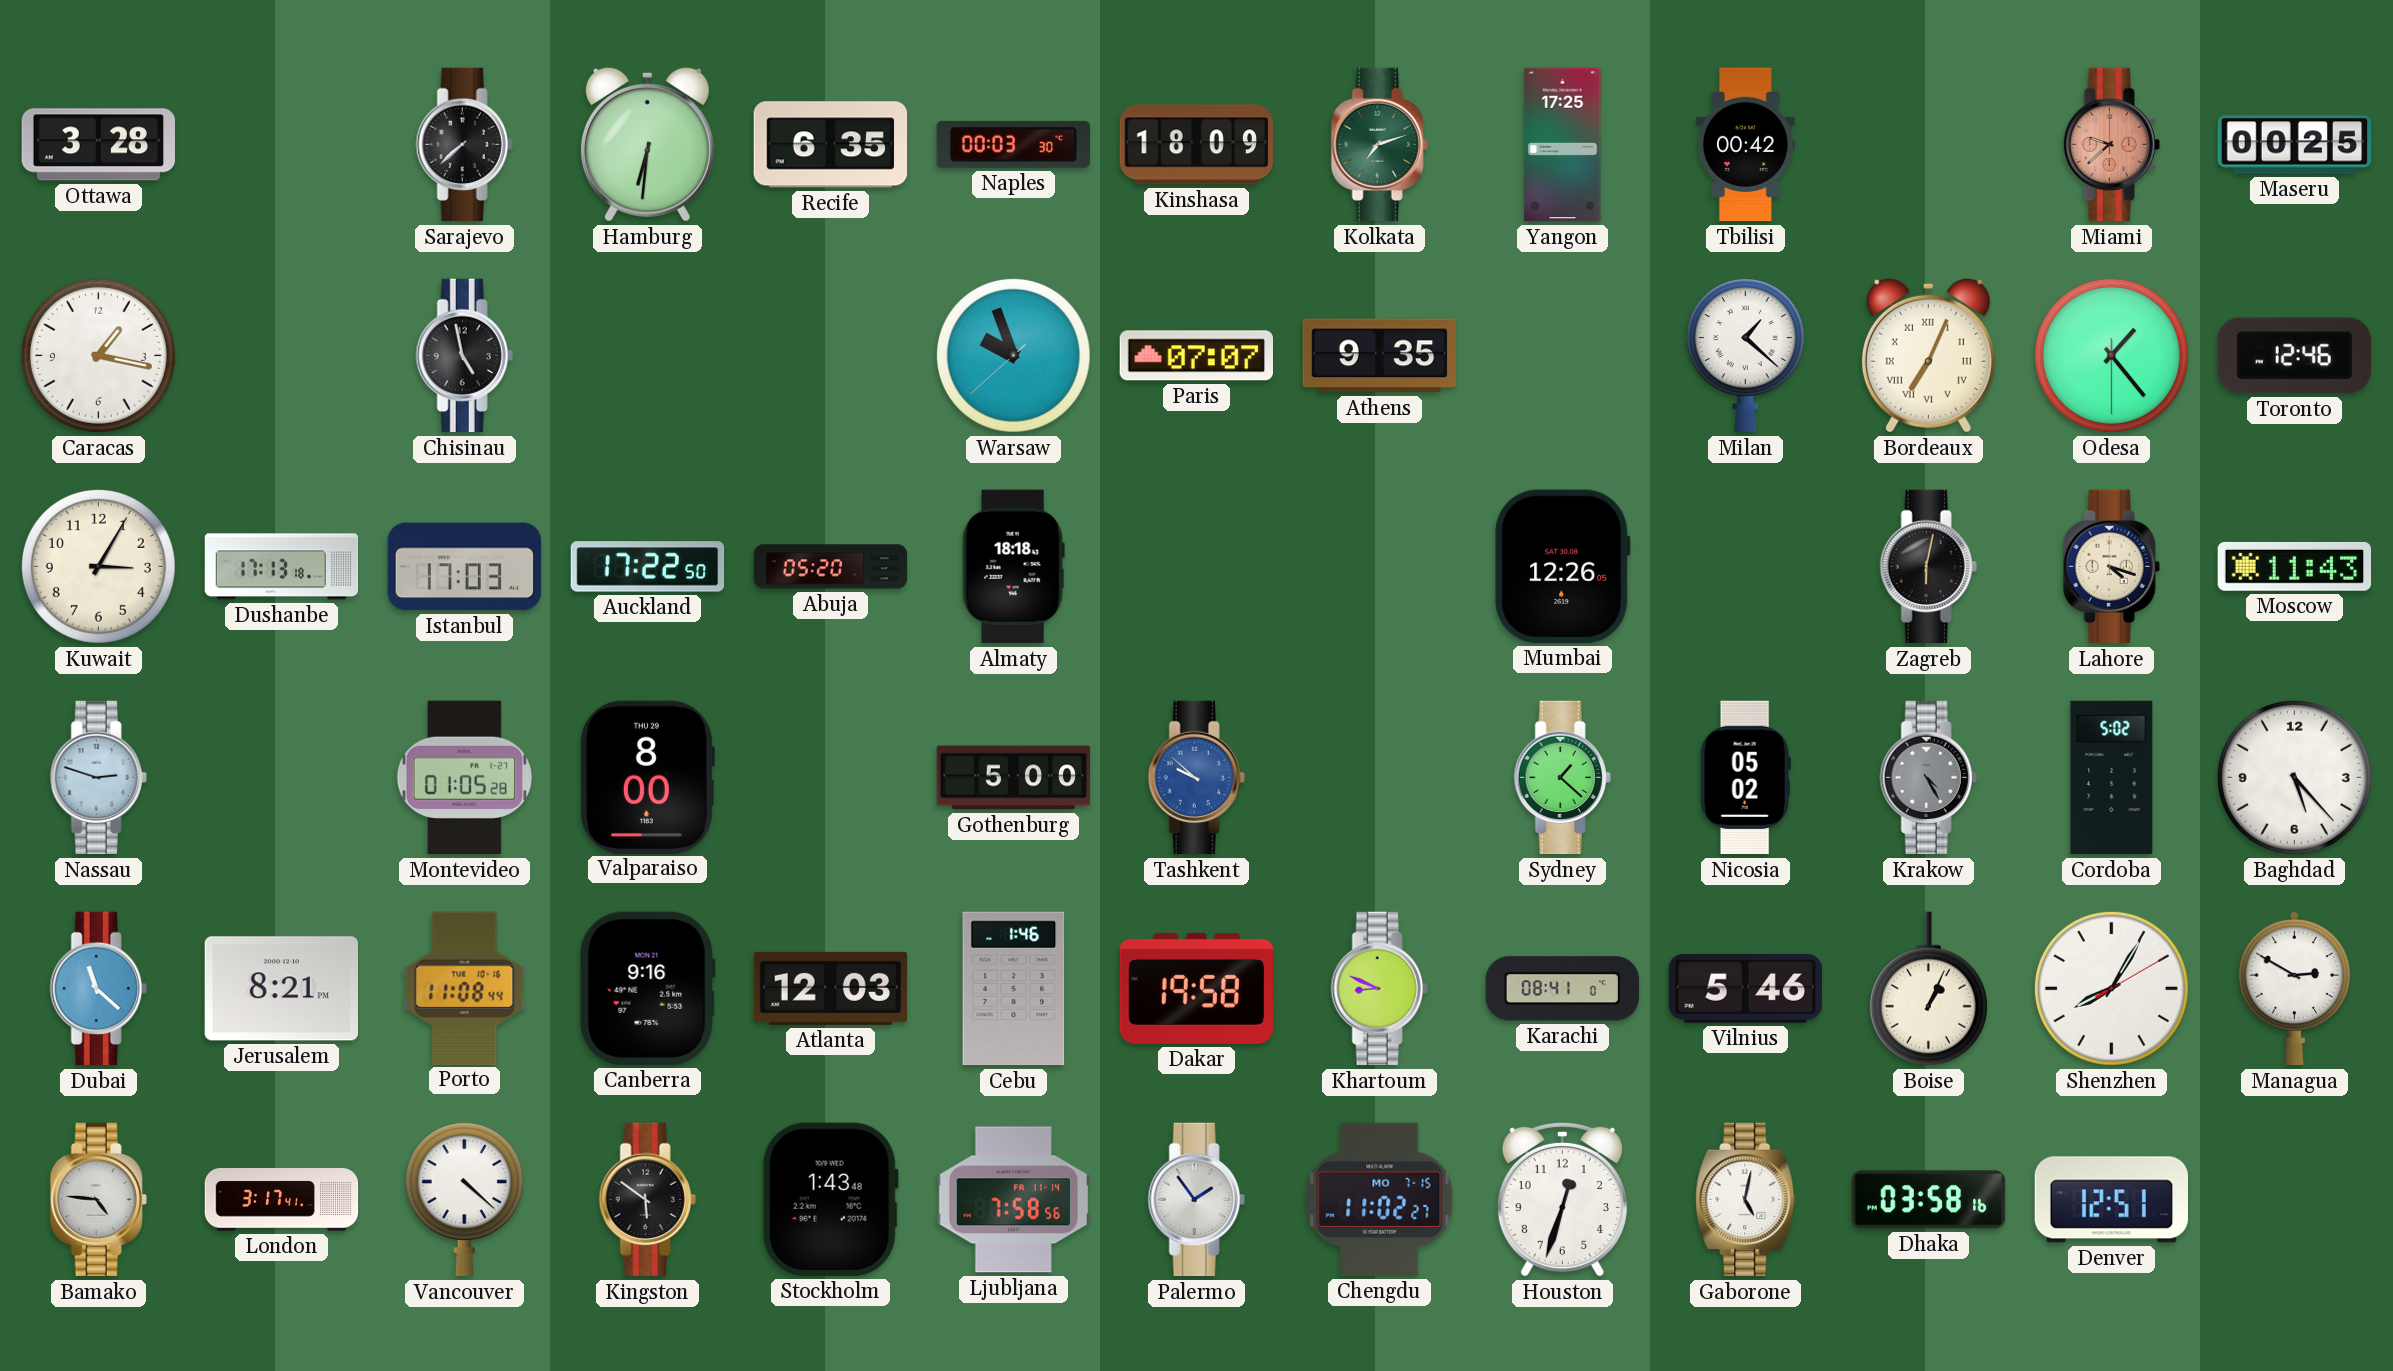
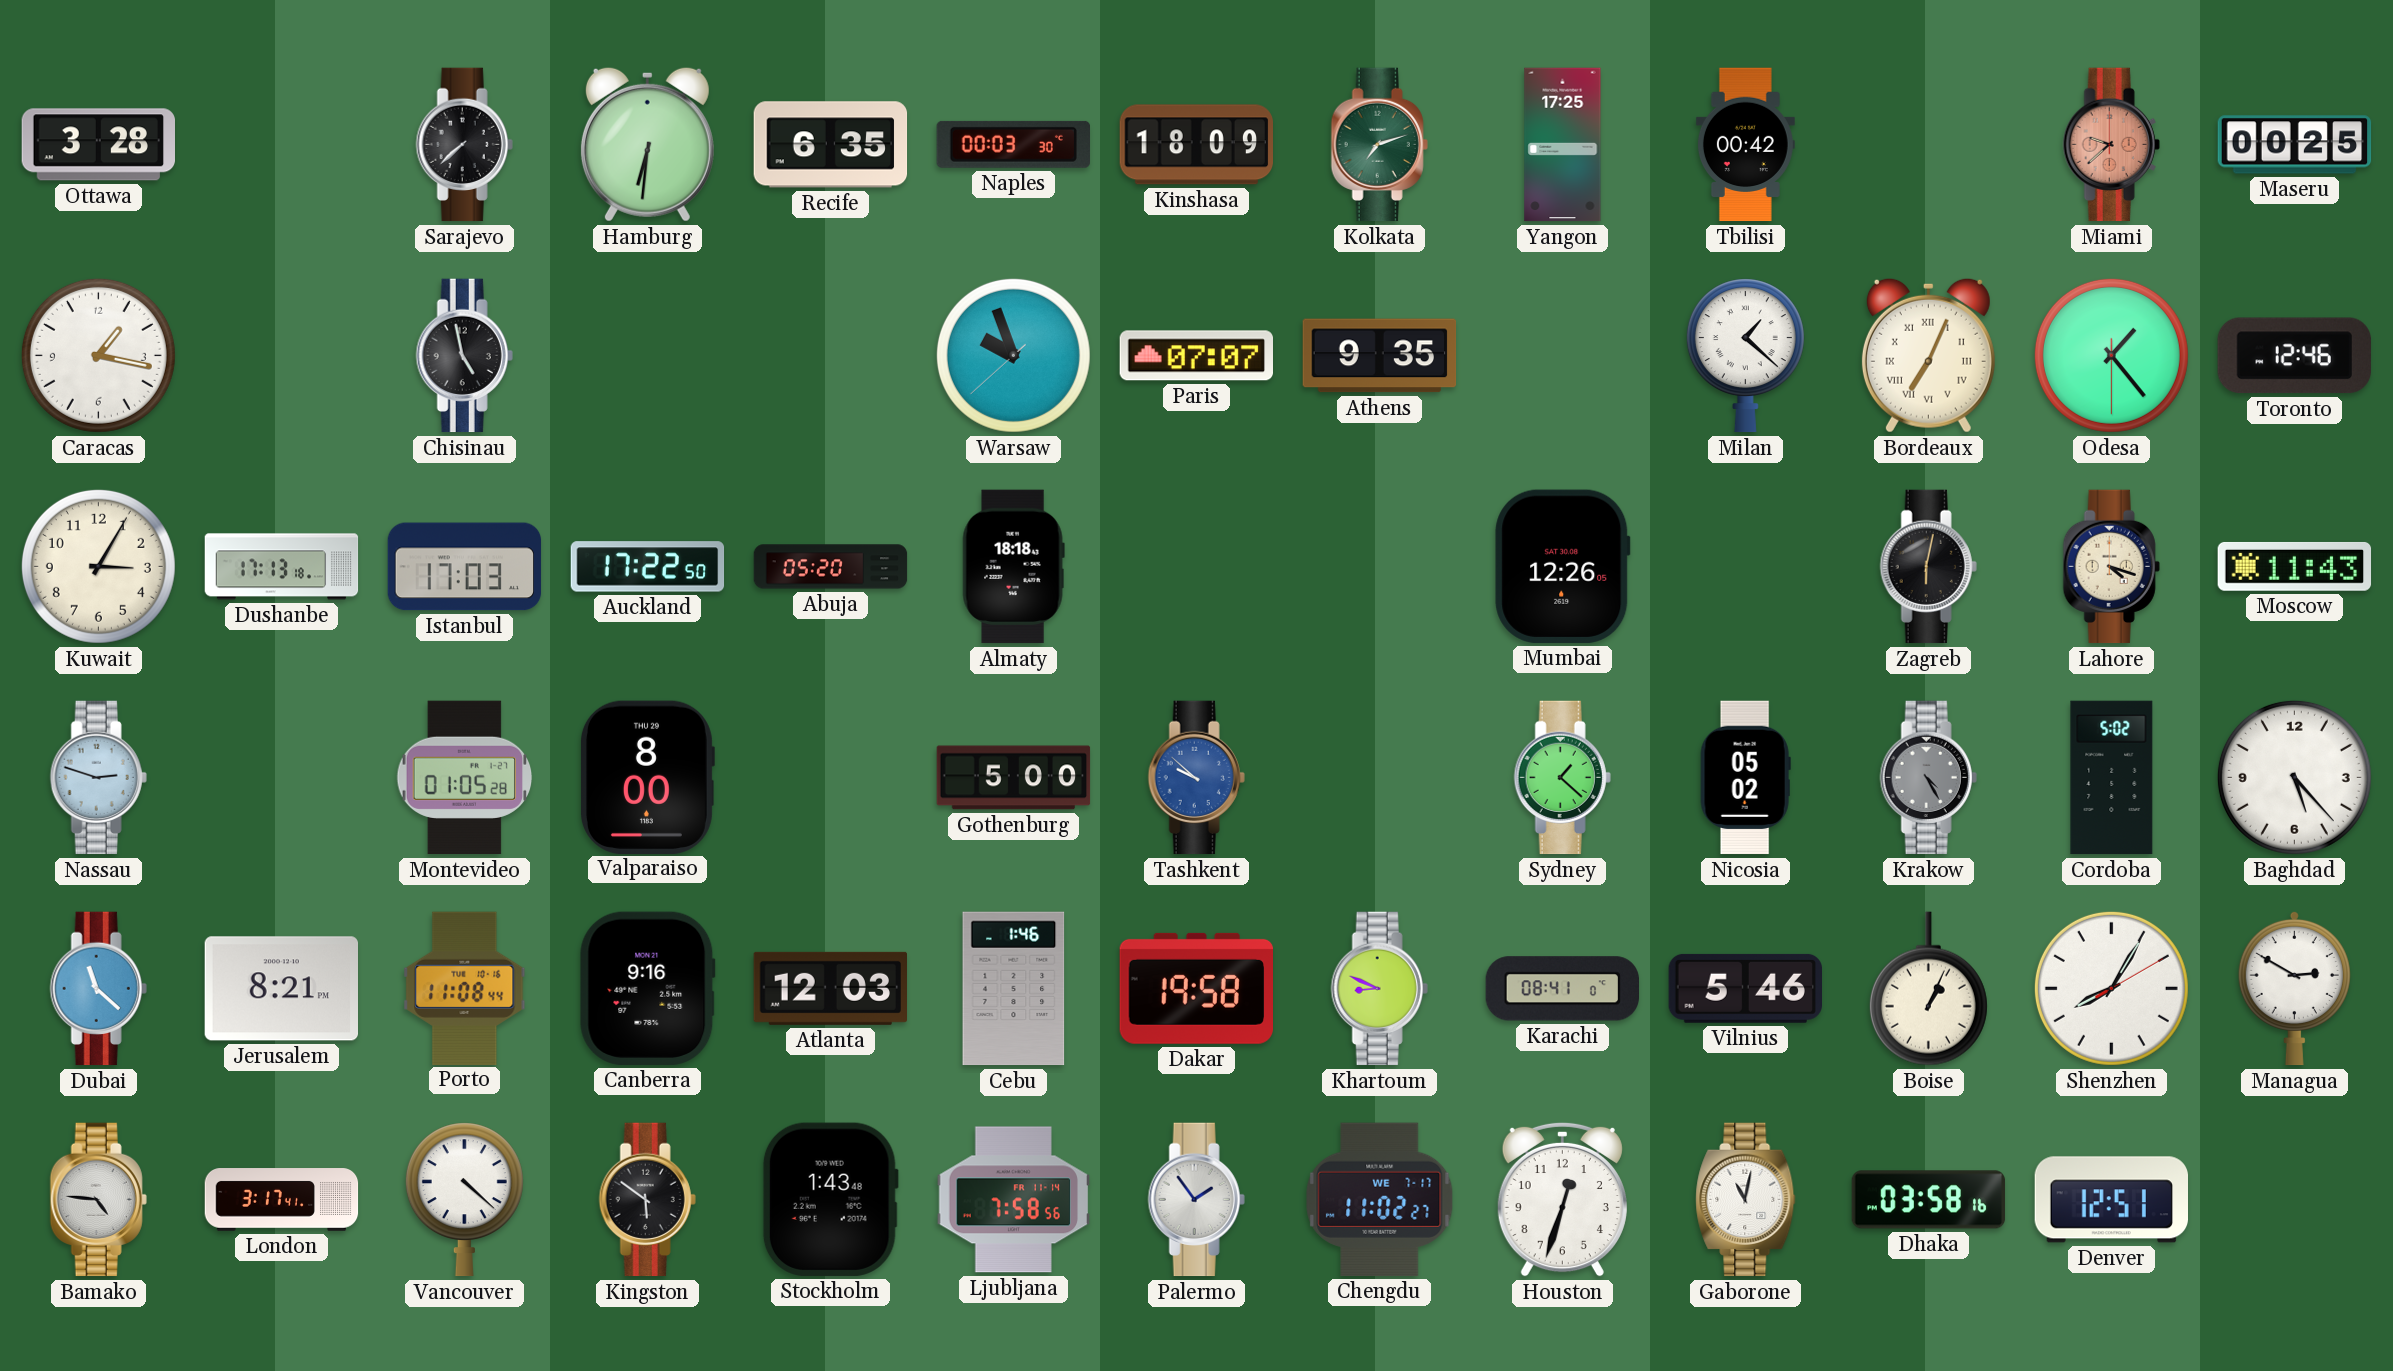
Chengdu date: MO 7-15 -> WE 7-17
Gaborone: 5:02 -> 11:02
